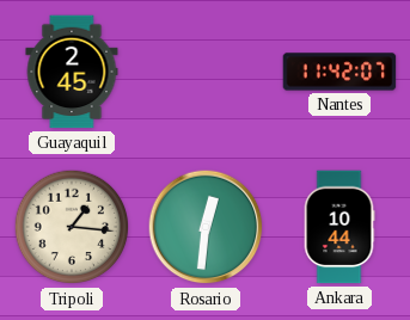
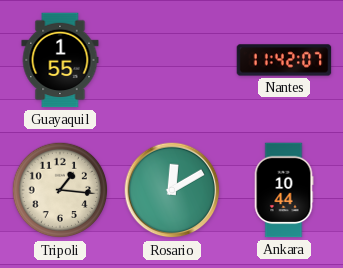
Guayaquil: 2:45 -> 1:55
Rosario: 12:31 -> 12:10
